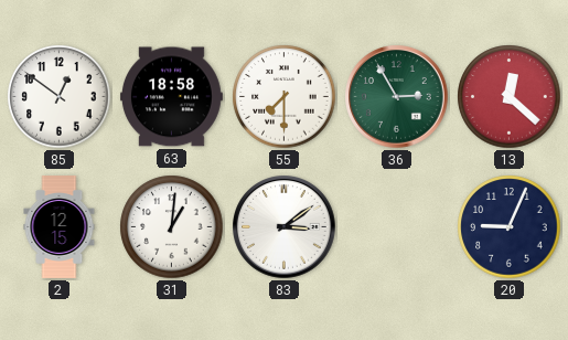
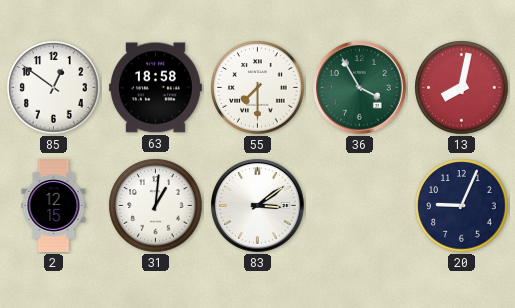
36: 2:55 -> 3:55
13: 12:22 -> 8:02
